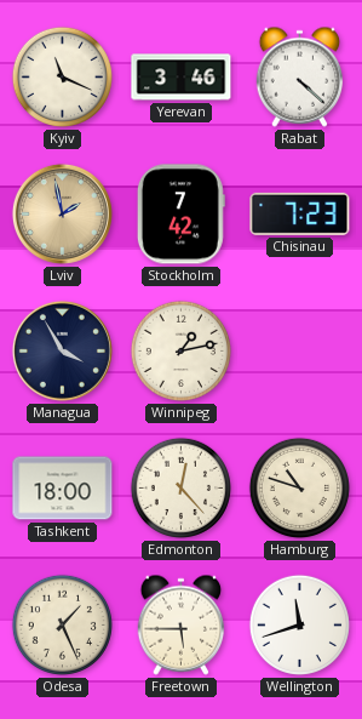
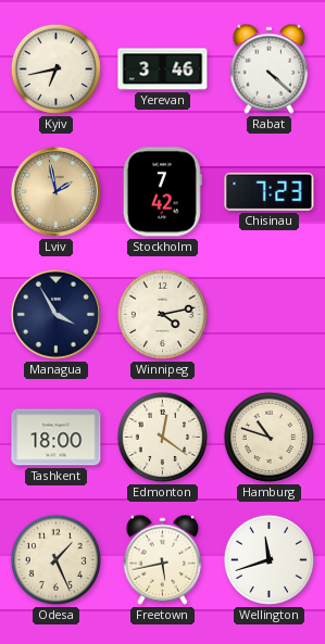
Kyiv: 11:19 -> 6:43
Winnipeg: 1:13 -> 4:13
Edmonton: 12:23 -> 12:21
Freetown: 5:45 -> 5:43
